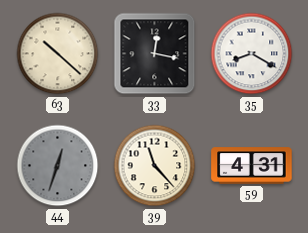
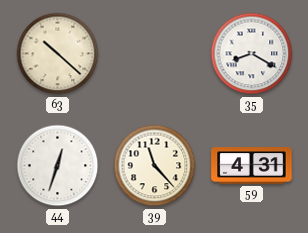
33: 12:17 -> none
44 dial: grey -> white
